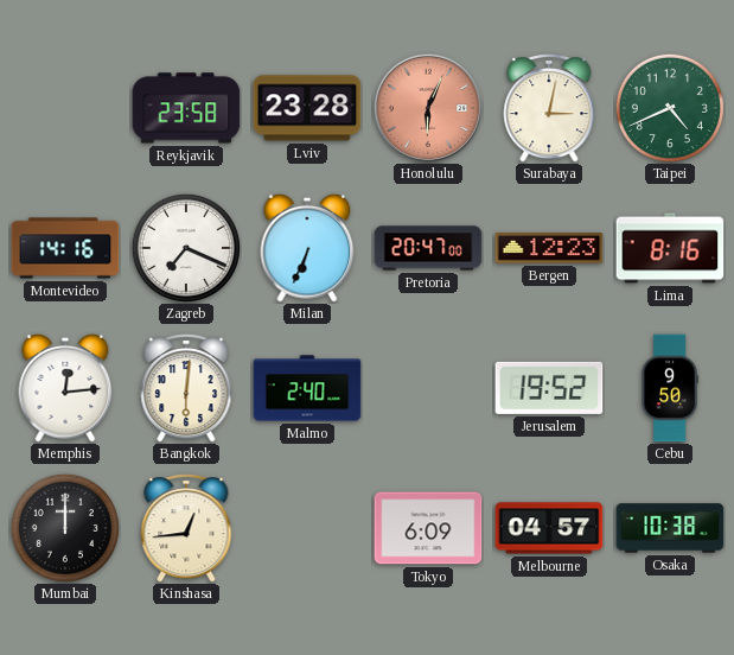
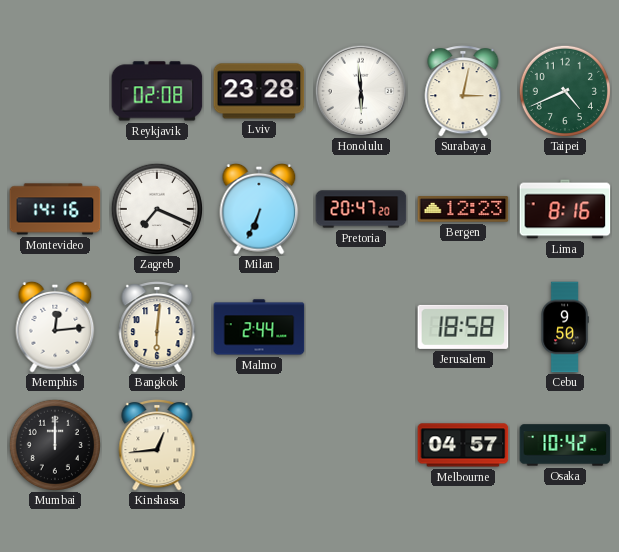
Reykjavik: 23:58 -> 02:08
Honolulu: 6:04 -> 5:59
Honolulu dial: salmon -> white
Pretoria: 20:47:00 -> 20:47:20
Malmo: 2:40 -> 2:44
Jerusalem: 19:52 -> 18:58
Tokyo: 6:09 -> none
Osaka: 10:38 -> 10:42
